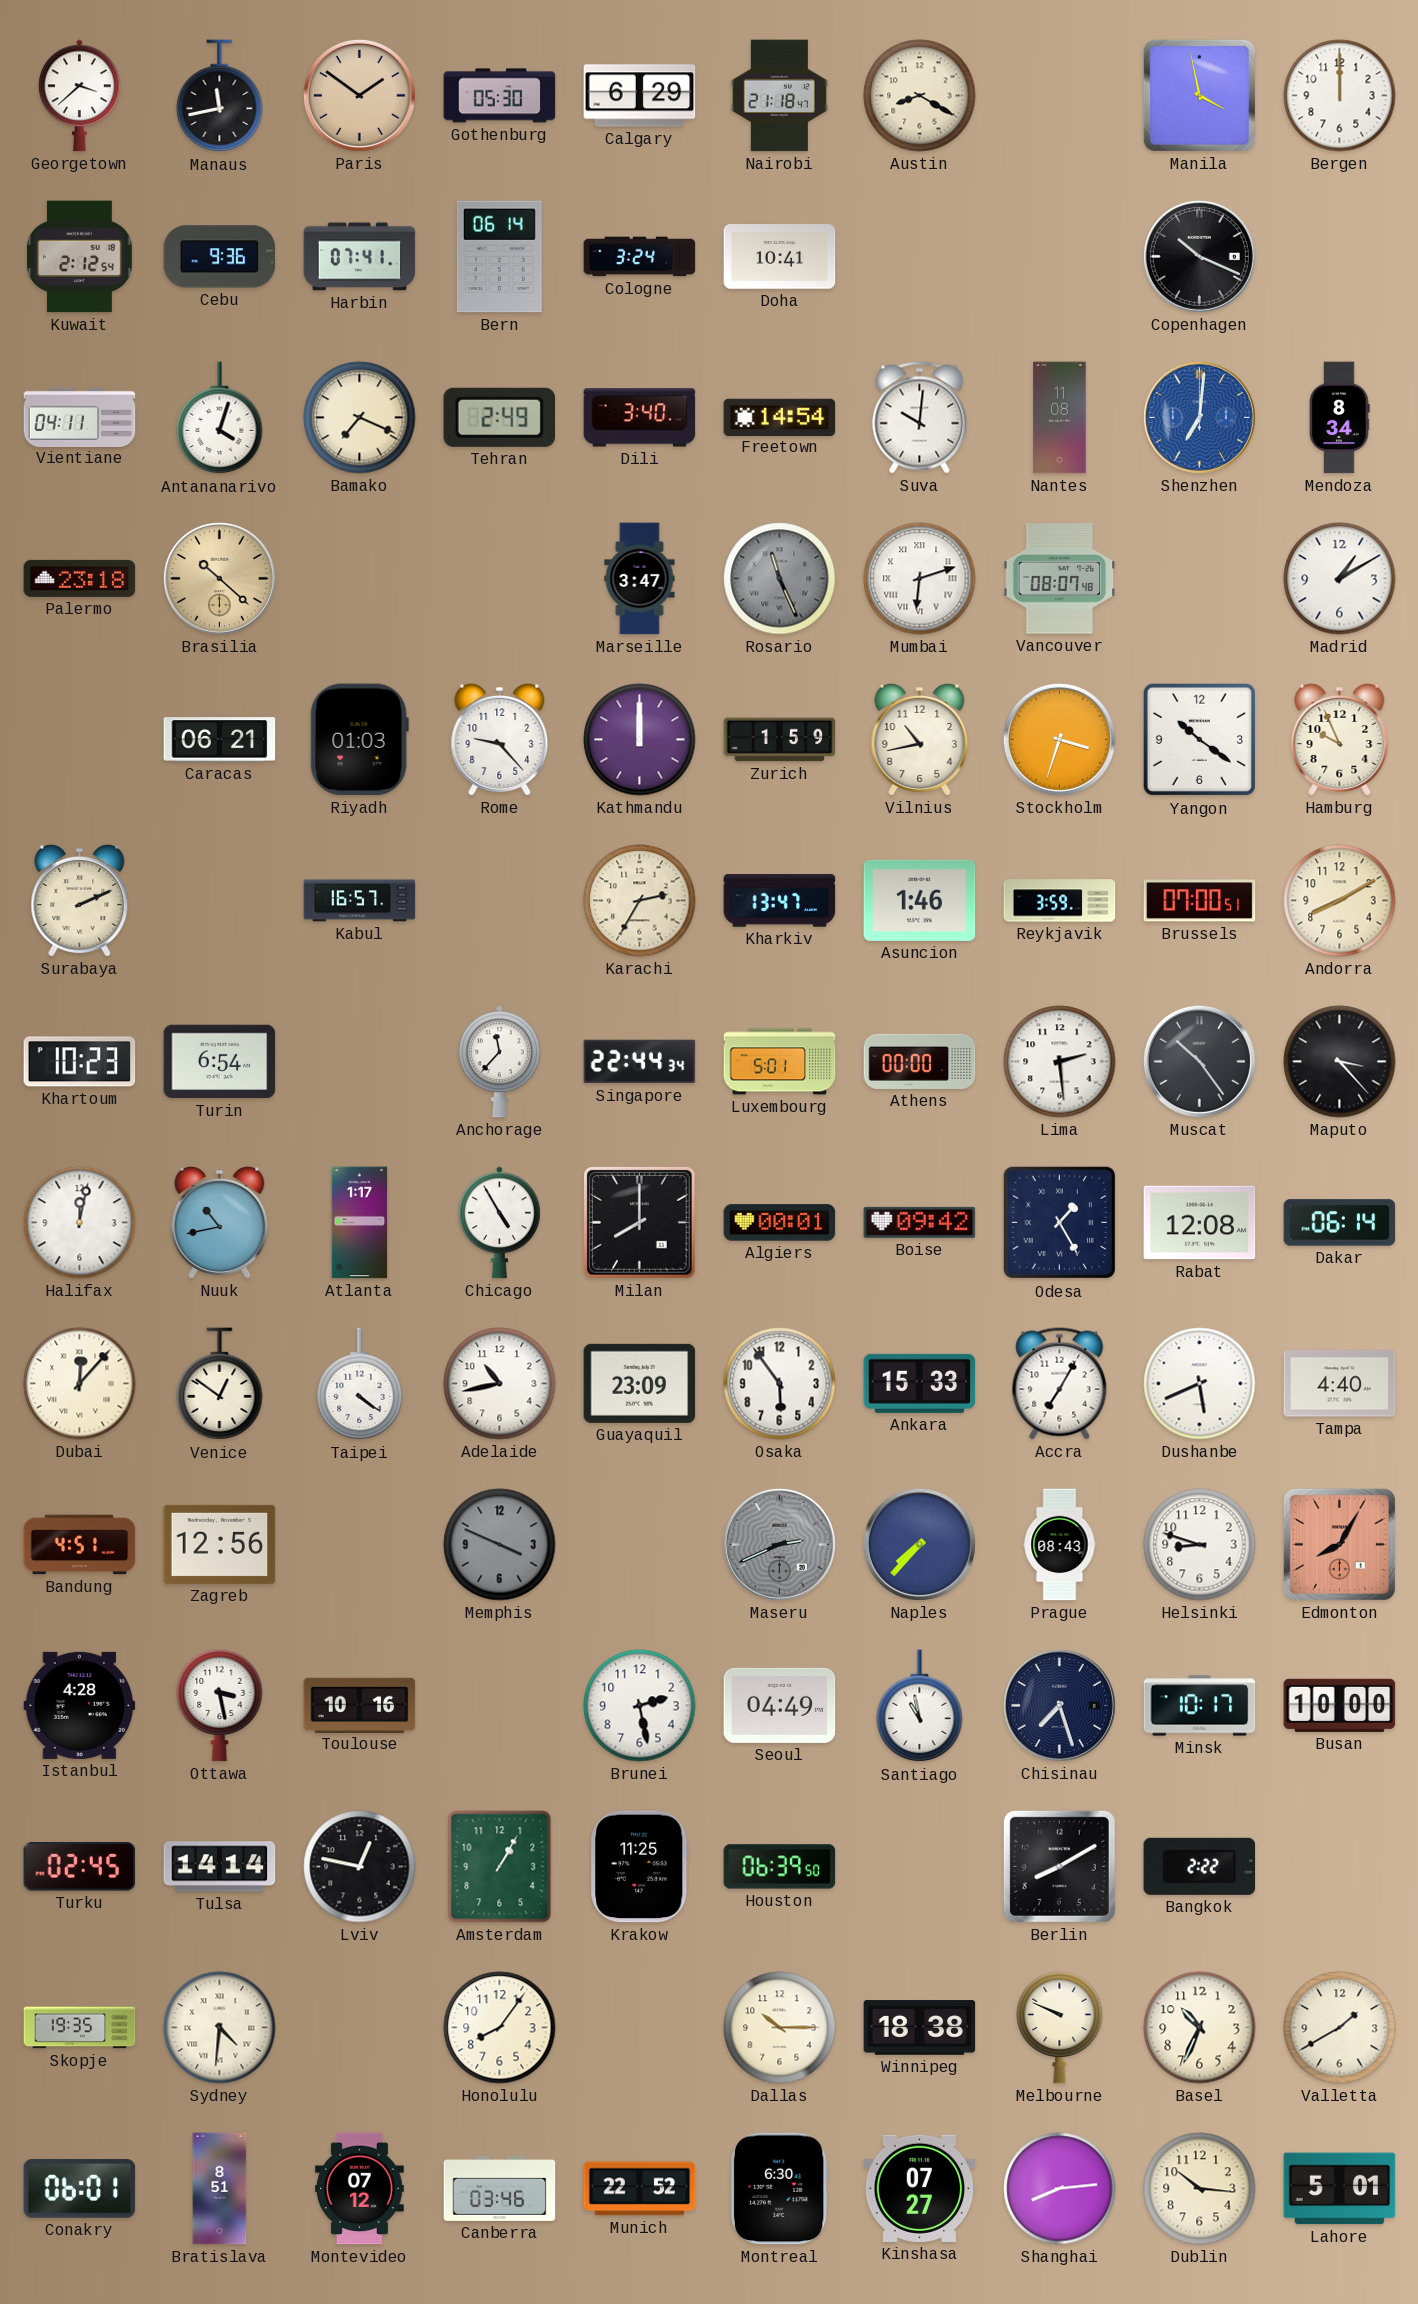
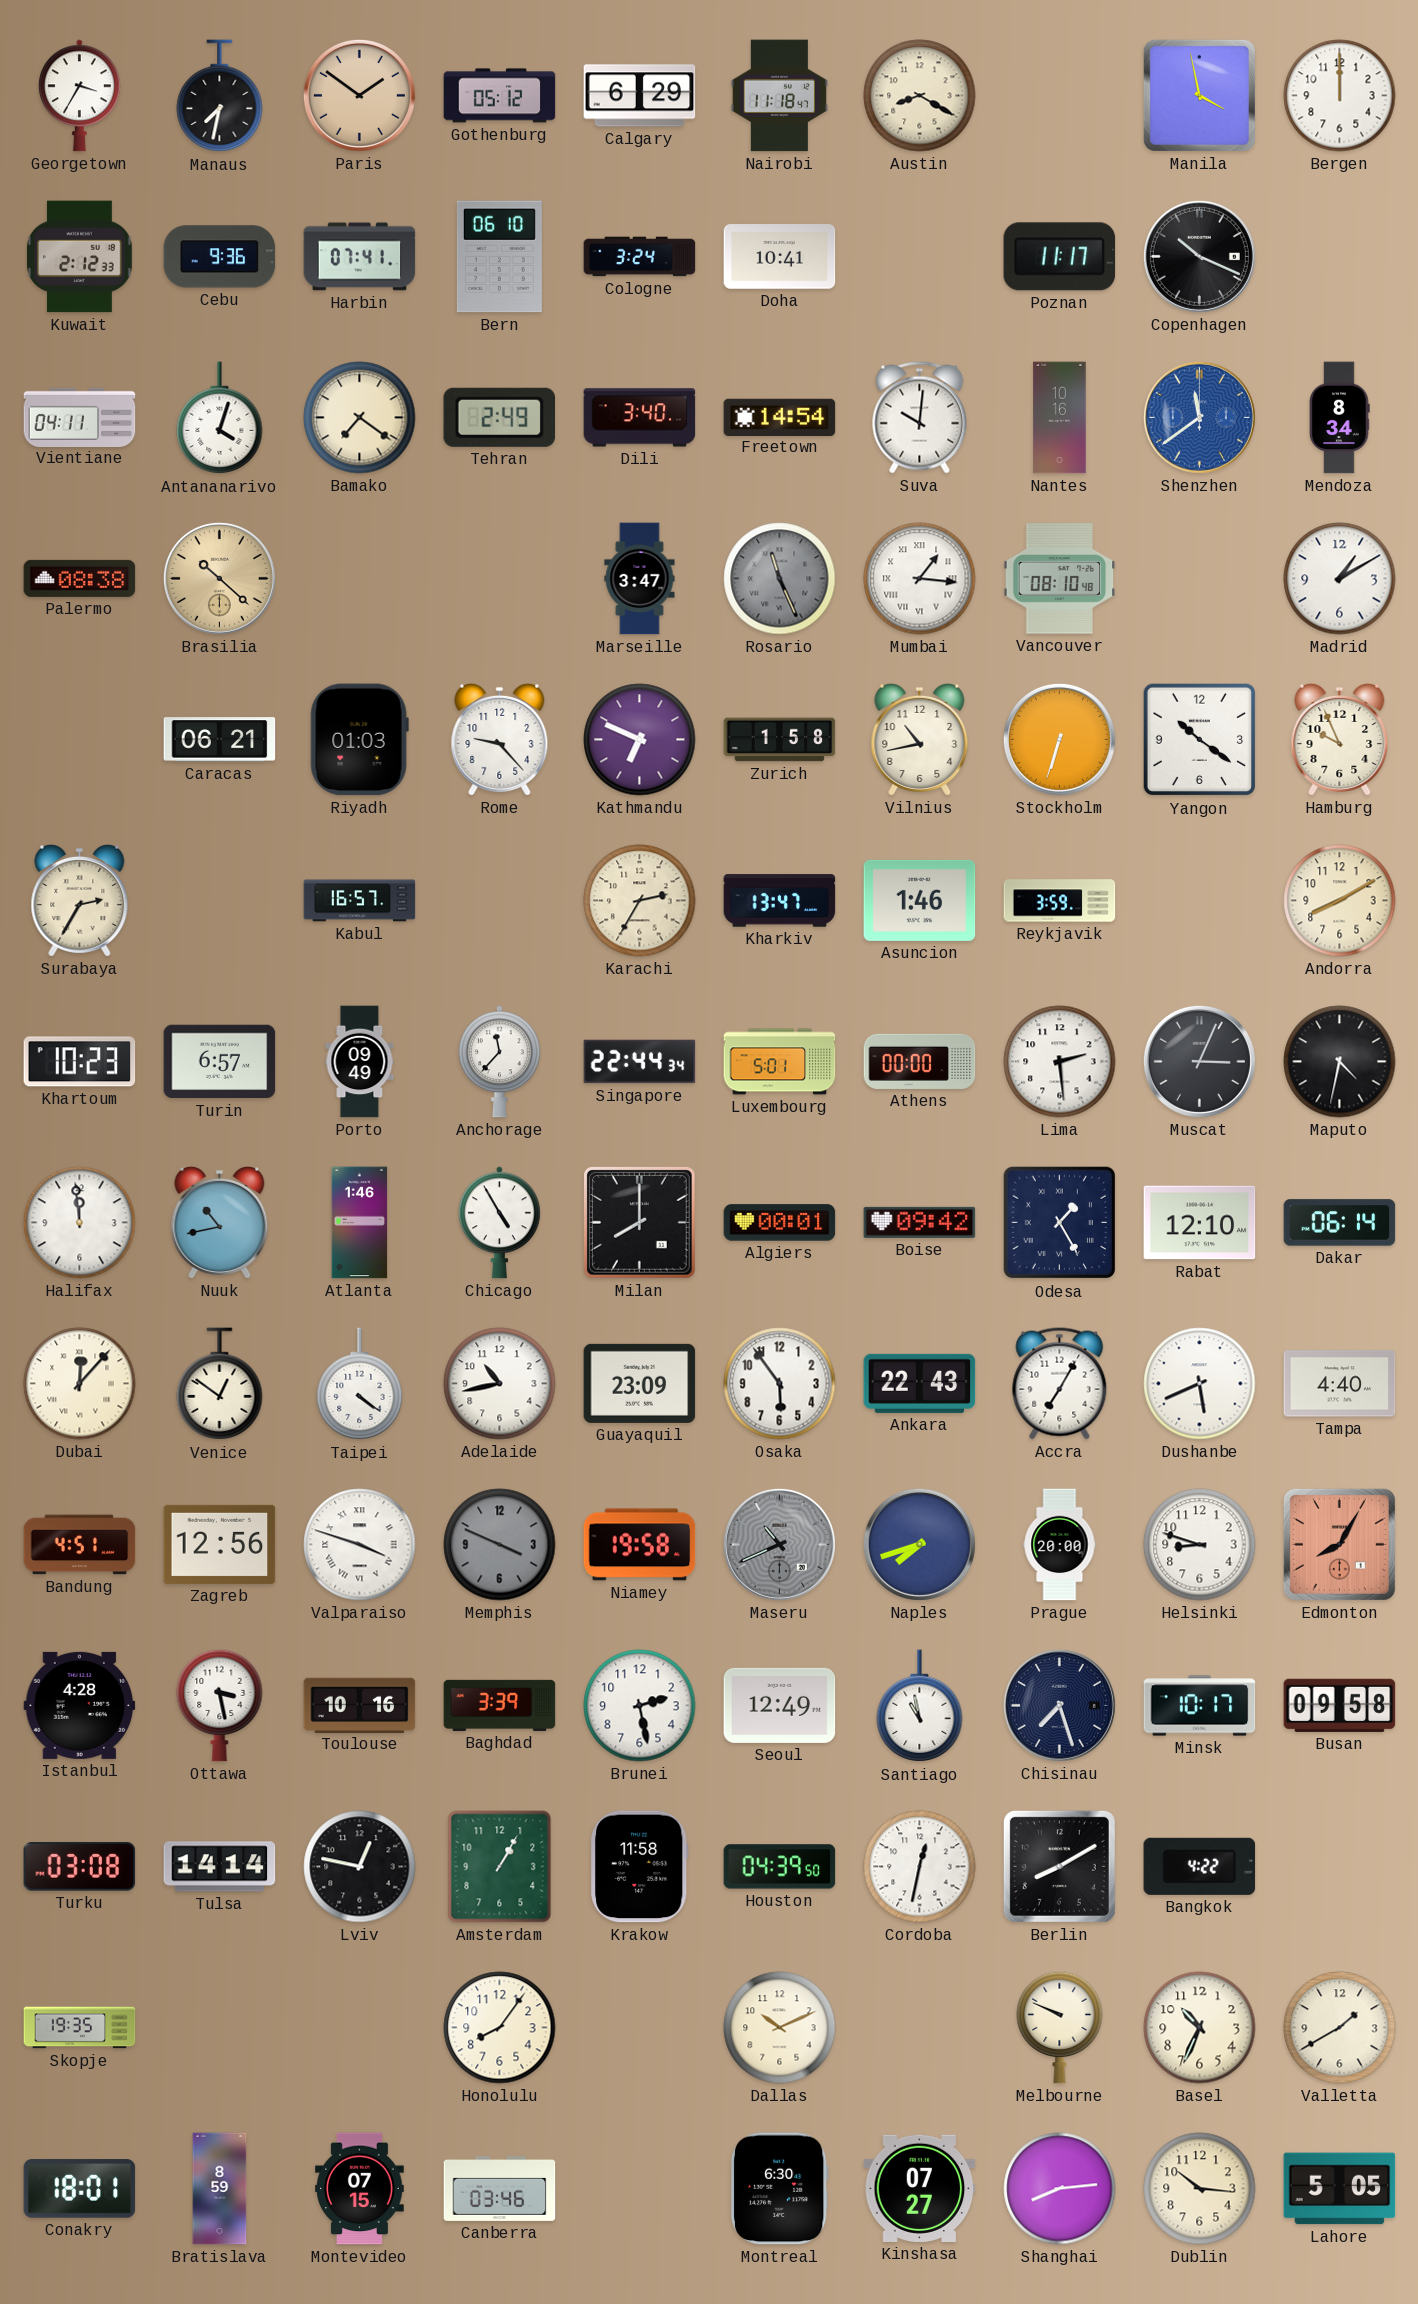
Georgetown: 3:38 -> 3:35
Manaus: 11:43 -> 7:32
Gothenburg: 05:30 -> 05:12
Nairobi: 21:18 -> 11:18
Kuwait: 2:12:54 -> 2:12:33
Bern: 06:14 -> 06:10
Poznan: none -> 11:17
Bamako: 7:19 -> 7:21
Nantes: 11:08 -> 10:16
Shenzhen: 7:01 -> 11:39
Palermo: 23:18 -> 08:38
Mumbai: 6:12 -> 1:16
Vancouver: 08:07 -> 08:10
Kathmandu: 12:00 -> 6:49
Zurich: 1:59 -> 1:58
Stockholm: 3:33 -> 6:33
Surabaya: 2:11 -> 2:35
Brussels: 07:00 -> none
Turin: 6:54 -> 6:57
Porto: none -> 09:49
Muscat: 10:24 -> 3:04
Maputo: 3:23 -> 4:32
Halifax: 12:02 -> 11:59
Atlanta: 1:17 -> 1:46
Rabat: 12:08 -> 12:10
Ankara: 15:33 -> 22:43
Valparaiso: none -> 3:48
Niamey: none -> 19:58
Maseru: 2:41 -> 10:41
Naples: 7:37 -> 7:42
Prague: 08:43 -> 20:00
Baghdad: none -> 3:39
Seoul: 04:49 -> 12:49
Busan: 10:00 -> 09:58
Turku: 02:45 -> 03:08
Krakow: 11:25 -> 11:58
Houston: 06:39 -> 04:39
Cordoba: none -> 12:32
Bangkok: 2:22 -> 4:22
Sydney: 4:31 -> none
Dallas: 10:15 -> 10:11
Winnipeg: 18:38 -> none
Conakry: 06:01 -> 18:01
Bratislava: 8:51 -> 8:59
Montevideo: 07:12 -> 07:15
Munich: 22:52 -> none
Lahore: 5:01 -> 5:05
